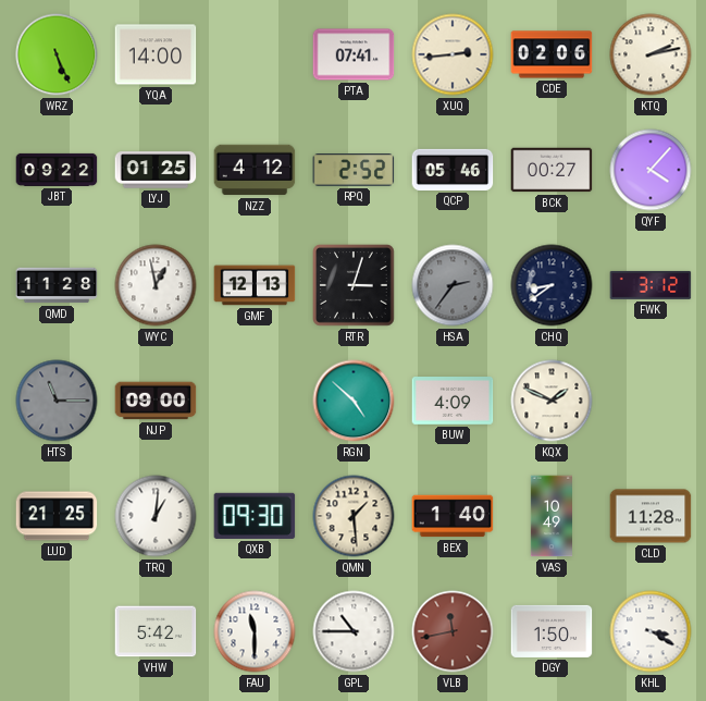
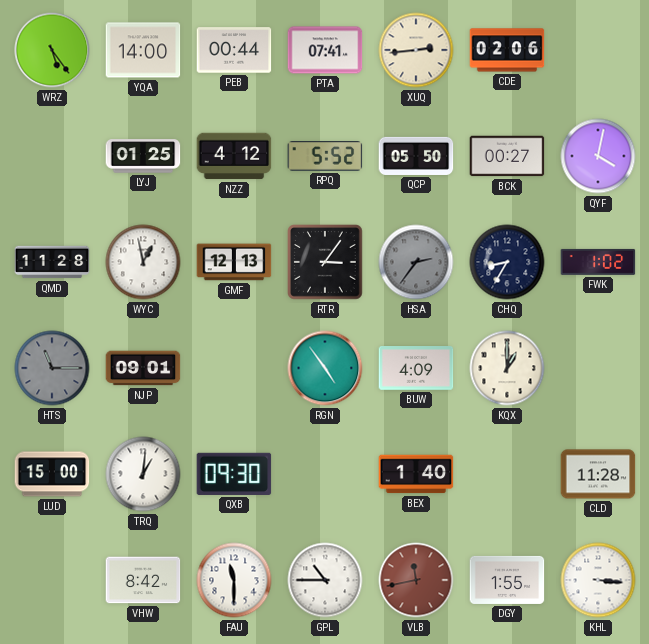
WRZ: 5:26 -> 5:24
PEB: none -> 00:44
KTQ: 2:13 -> none
JBT: 09:22 -> none
RPQ: 2:52 -> 5:52
QCP: 05:46 -> 05:50
QYF: 4:07 -> 4:02
RTR: 3:03 -> 3:06
CHQ: 8:39 -> 8:35
FWK: 3:12 -> 1:02
NJP: 09:00 -> 09:01
RGN: 4:52 -> 4:54
KQX: 1:49 -> 1:00
LUD: 21:25 -> 15:00
QMN: 1:29 -> none
VAS: 10:49 -> none
VHW: 5:42 -> 8:42
DGY: 1:50 -> 1:55
KHL: 3:20 -> 3:16
